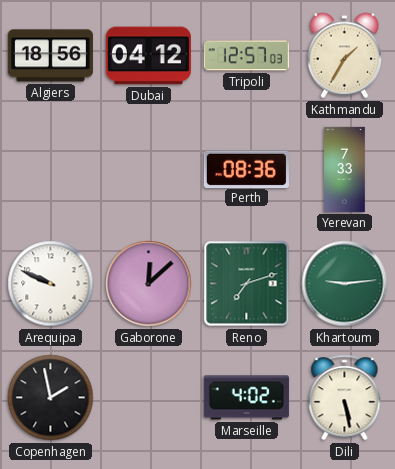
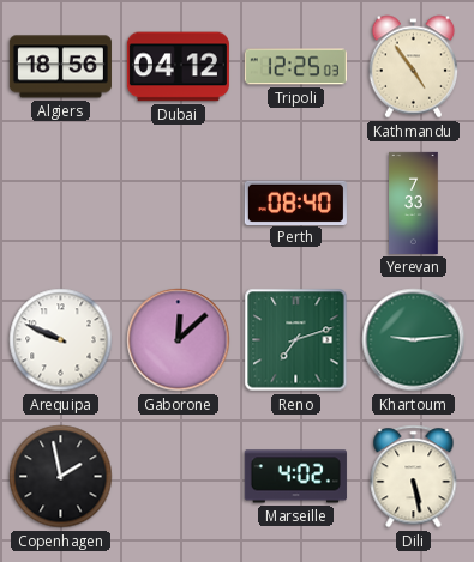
Tripoli: 12:57 -> 12:25
Kathmandu: 1:35 -> 4:54
Perth: 08:36 -> 08:40
